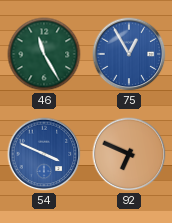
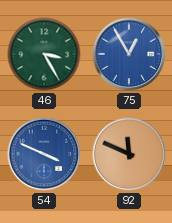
46: 11:25 -> 3:25
92: 6:49 -> 11:49
